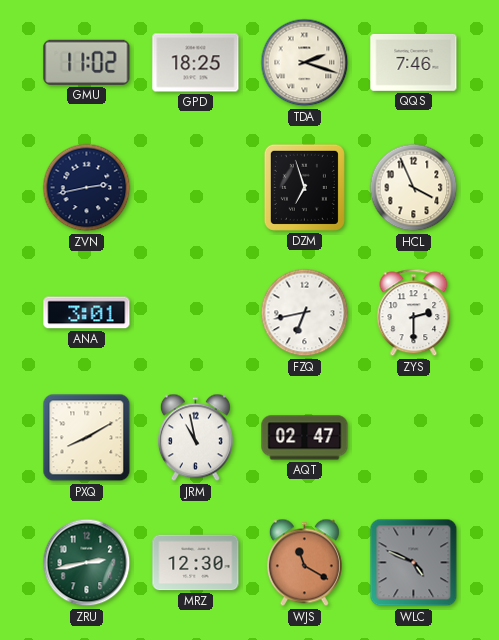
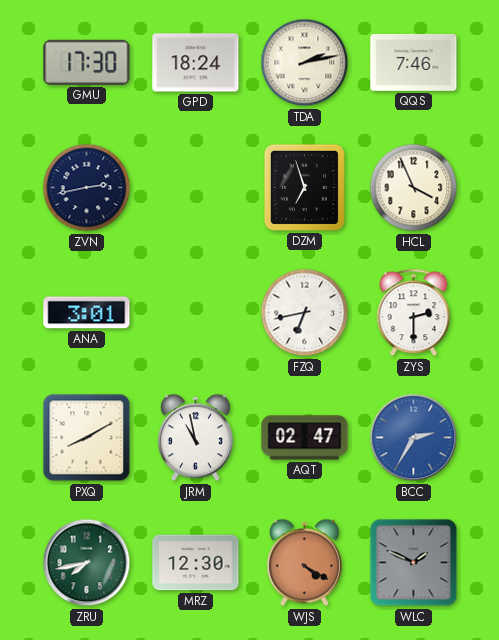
GMU: 11:02 -> 17:30
GPD: 18:25 -> 18:24
TDA: 2:18 -> 2:13
BCC: none -> 2:35
ZRU: 2:43 -> 7:43
WJS: 11:20 -> 4:20
WLC: 4:49 -> 1:49
